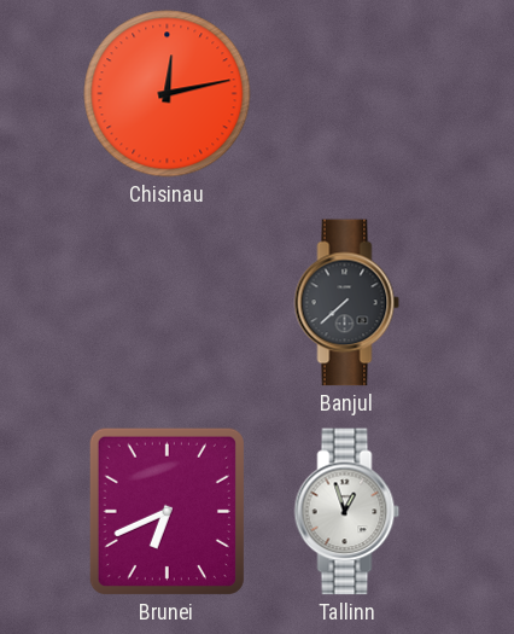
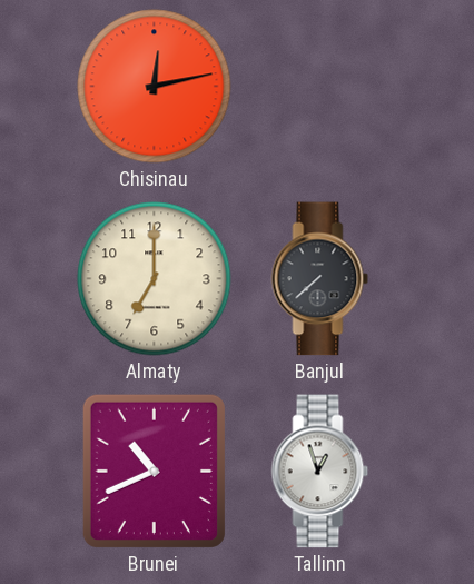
Almaty: none -> 7:00
Brunei: 6:41 -> 10:41
